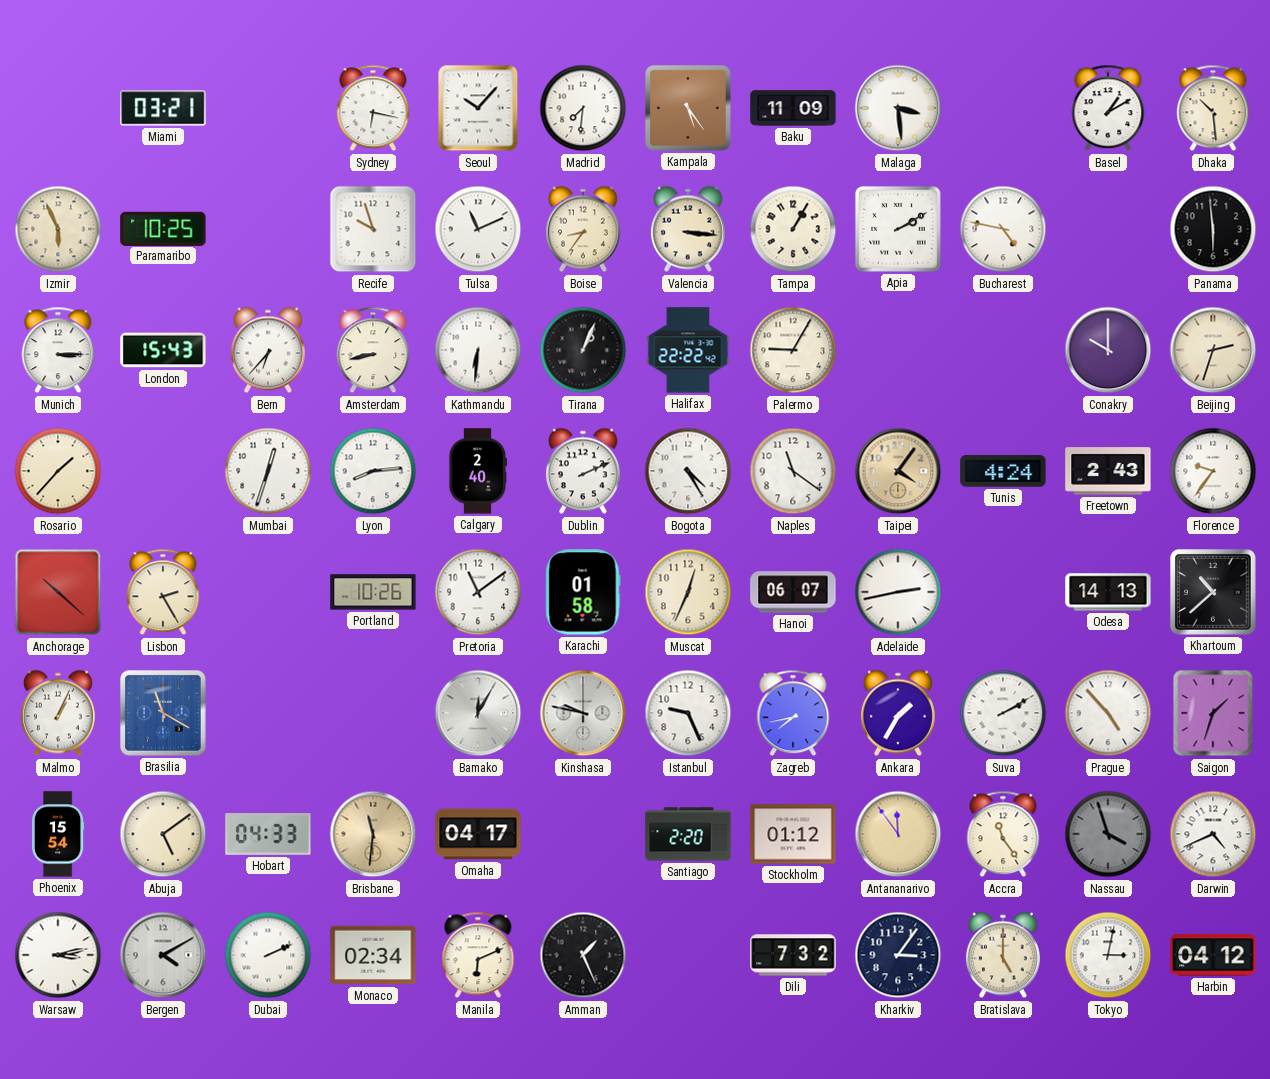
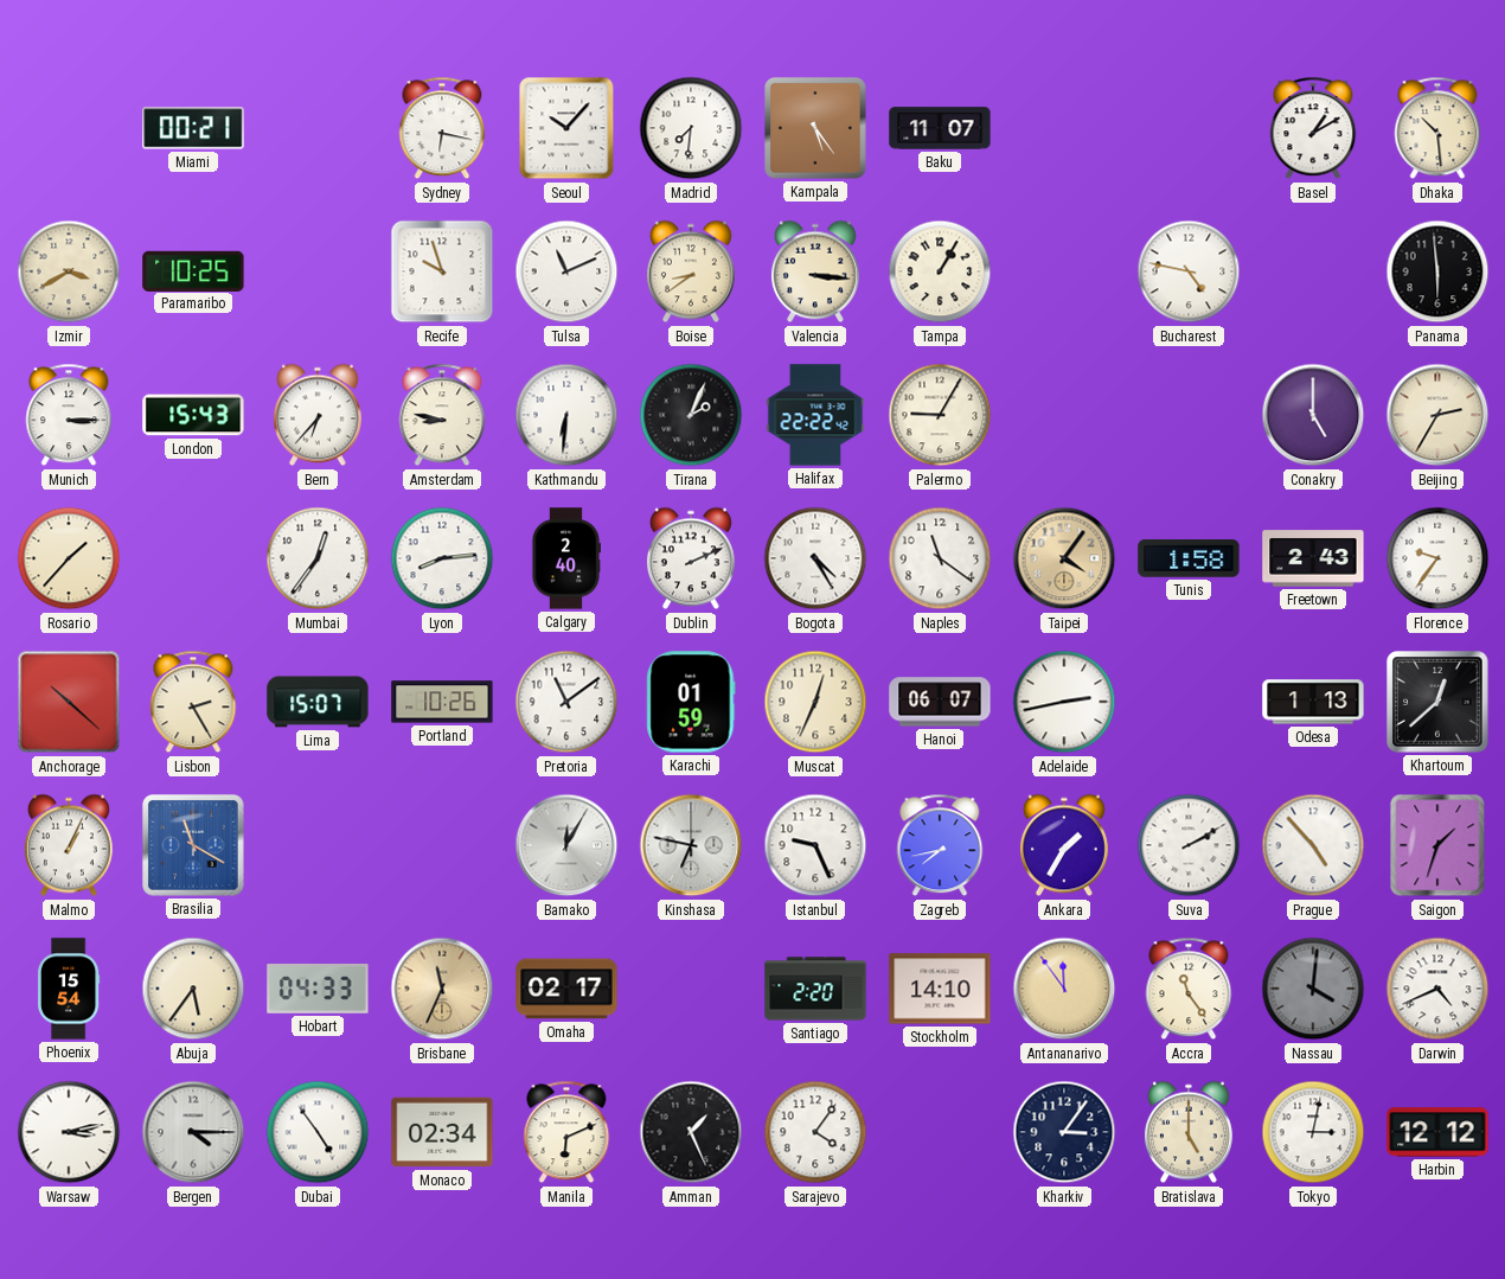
Miami: 03:21 -> 00:21
Baku: 11:09 -> 11:07
Malaga: 3:29 -> none
Izmir: 5:56 -> 3:40
Boise: 8:36 -> 8:39
Apia: 2:10 -> none
Amsterdam: 8:43 -> 8:47
Tirana: 1:04 -> 2:04
Conakry: 10:00 -> 5:00
Beijing: 2:33 -> 2:35
Mumbai: 12:33 -> 12:36
Tunis: 4:24 -> 1:58
Lima: none -> 15:07
Karachi: 01:58 -> 01:59
Odesa: 14:13 -> 1:13
Khartoum: 10:38 -> 12:38
Kinshasa: 9:47 -> 6:47
Abuja: 5:09 -> 5:36
Brisbane: 11:31 -> 11:34
Omaha: 04:17 -> 02:17
Stockholm: 01:12 -> 14:10
Nassau: 3:57 -> 4:01
Bergen: 4:10 -> 4:15
Dubai: 2:11 -> 4:54
Sarajevo: none -> 4:06
Dili: 7:32 -> none
Harbin: 04:12 -> 12:12
